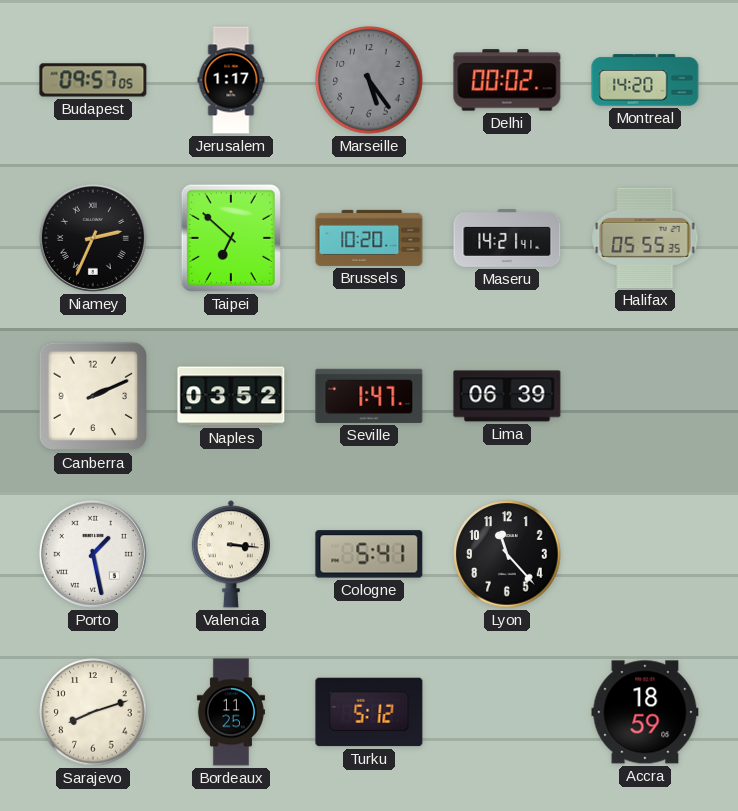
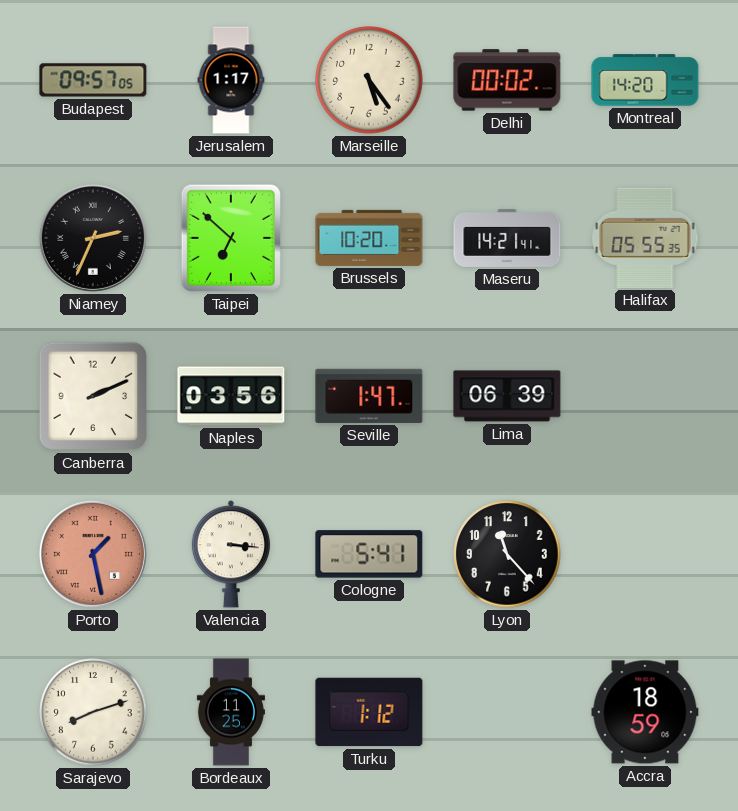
Marseille dial: grey -> cream
Naples: 03:52 -> 03:56
Porto dial: white -> salmon
Turku: 5:12 -> 1:12
